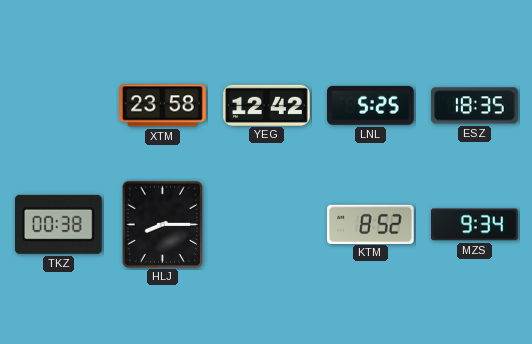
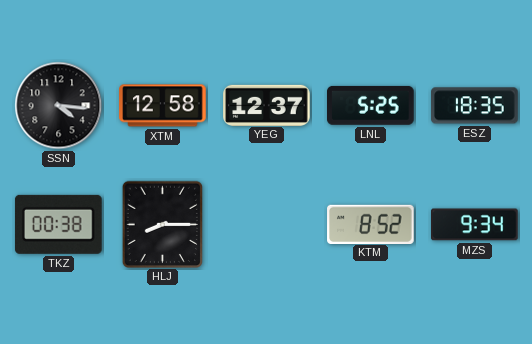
SSN: none -> 4:16
XTM: 23:58 -> 12:58
YEG: 12:42 -> 12:37
